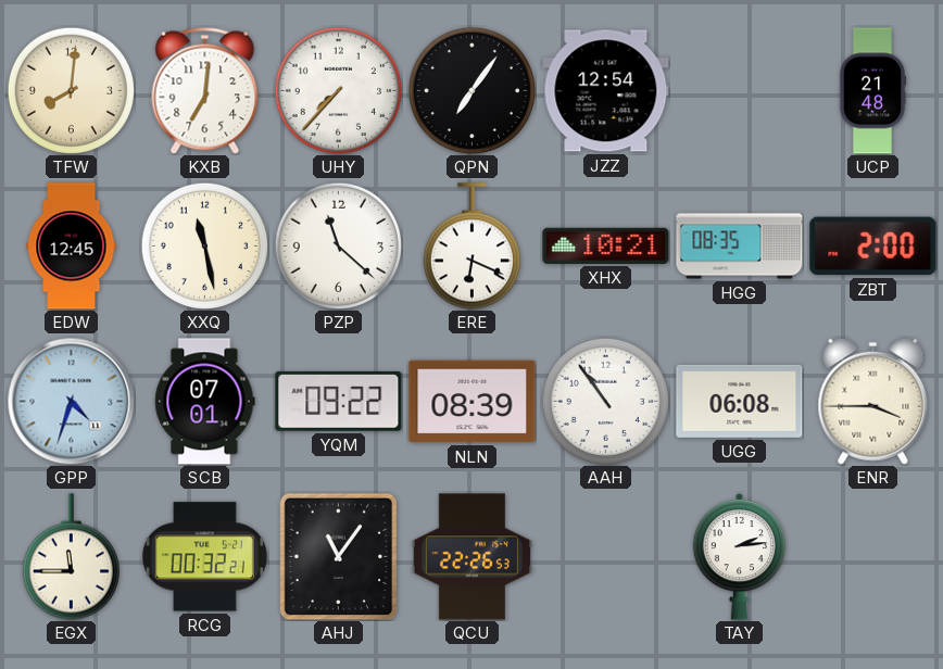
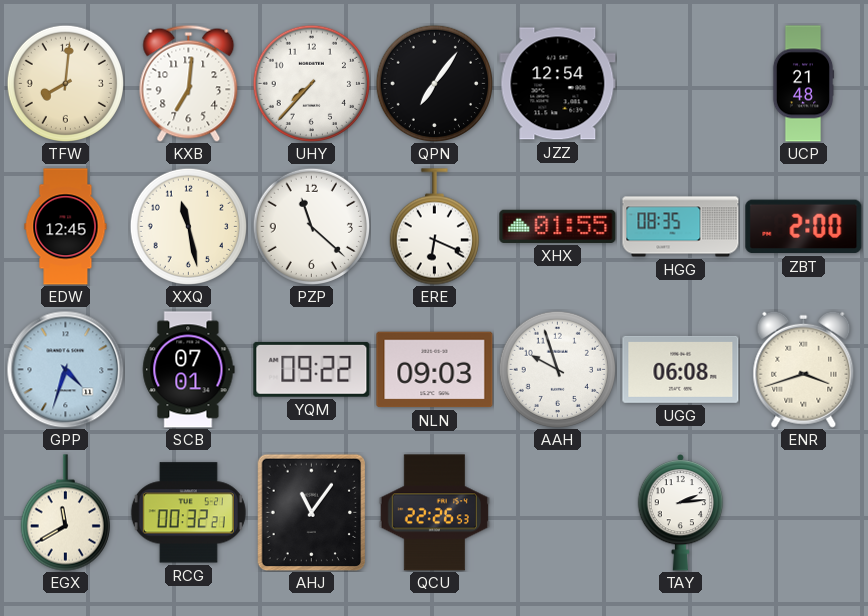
XHX: 10:21 -> 01:55
NLN: 08:39 -> 09:03
AAH: 10:54 -> 9:57
ENR: 3:45 -> 3:42
EGX: 11:45 -> 11:40
